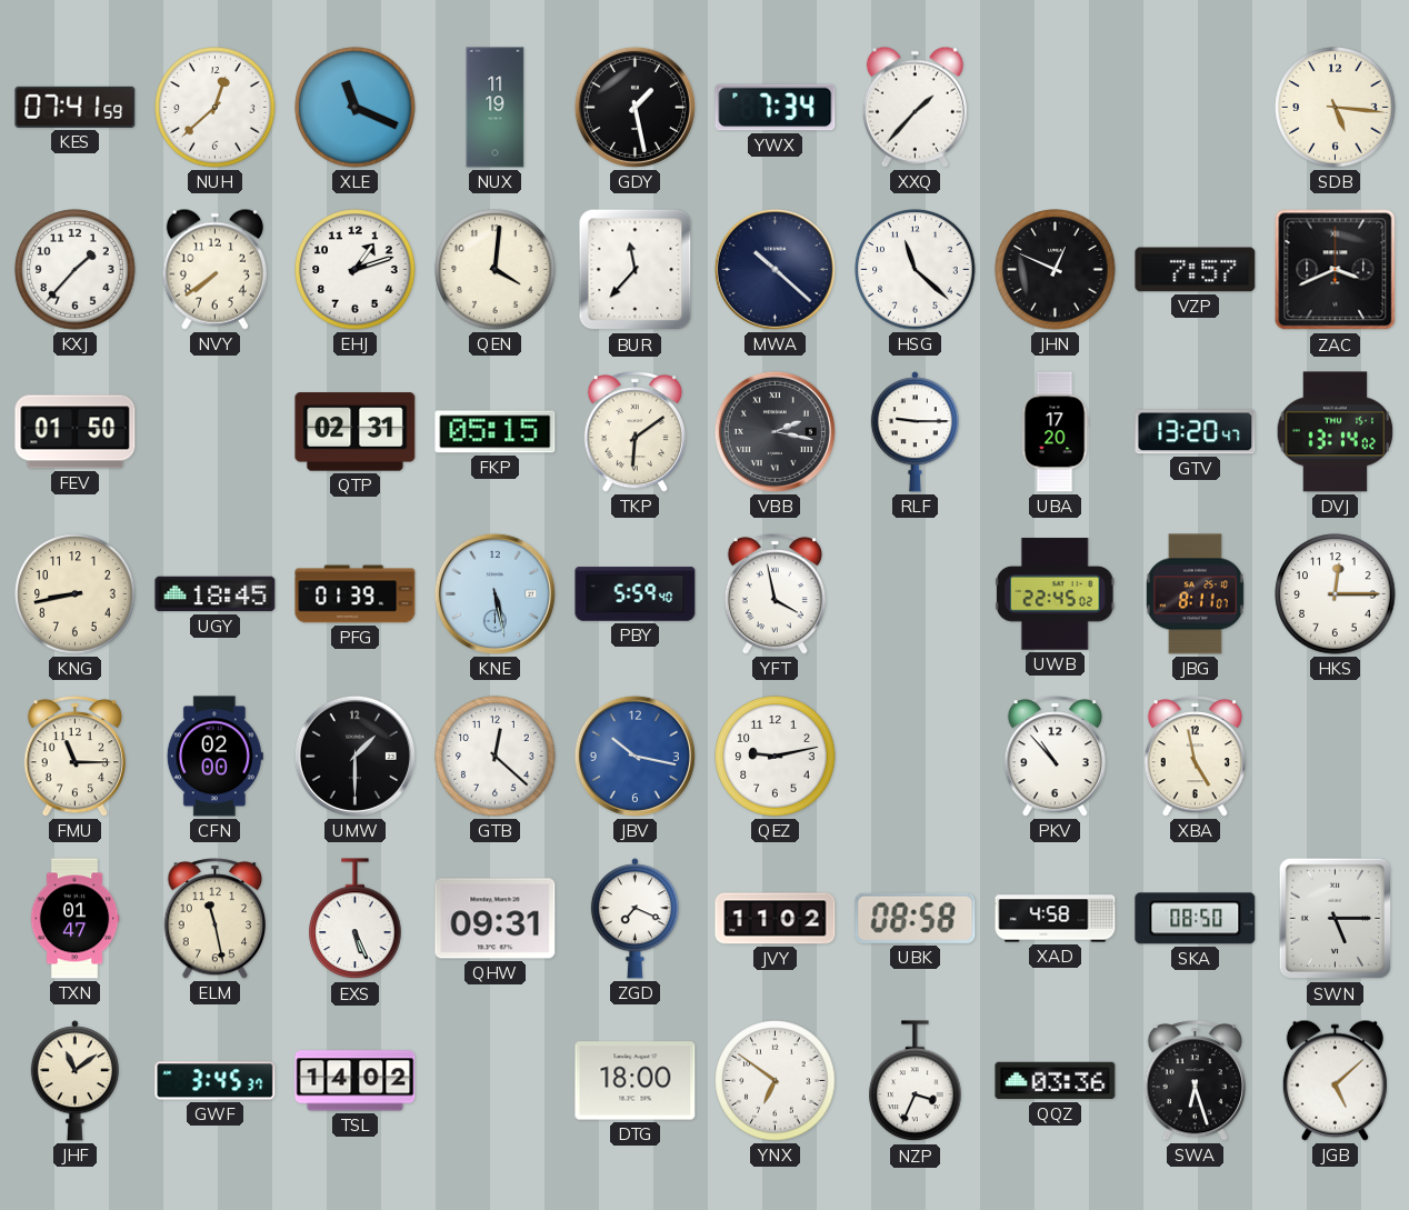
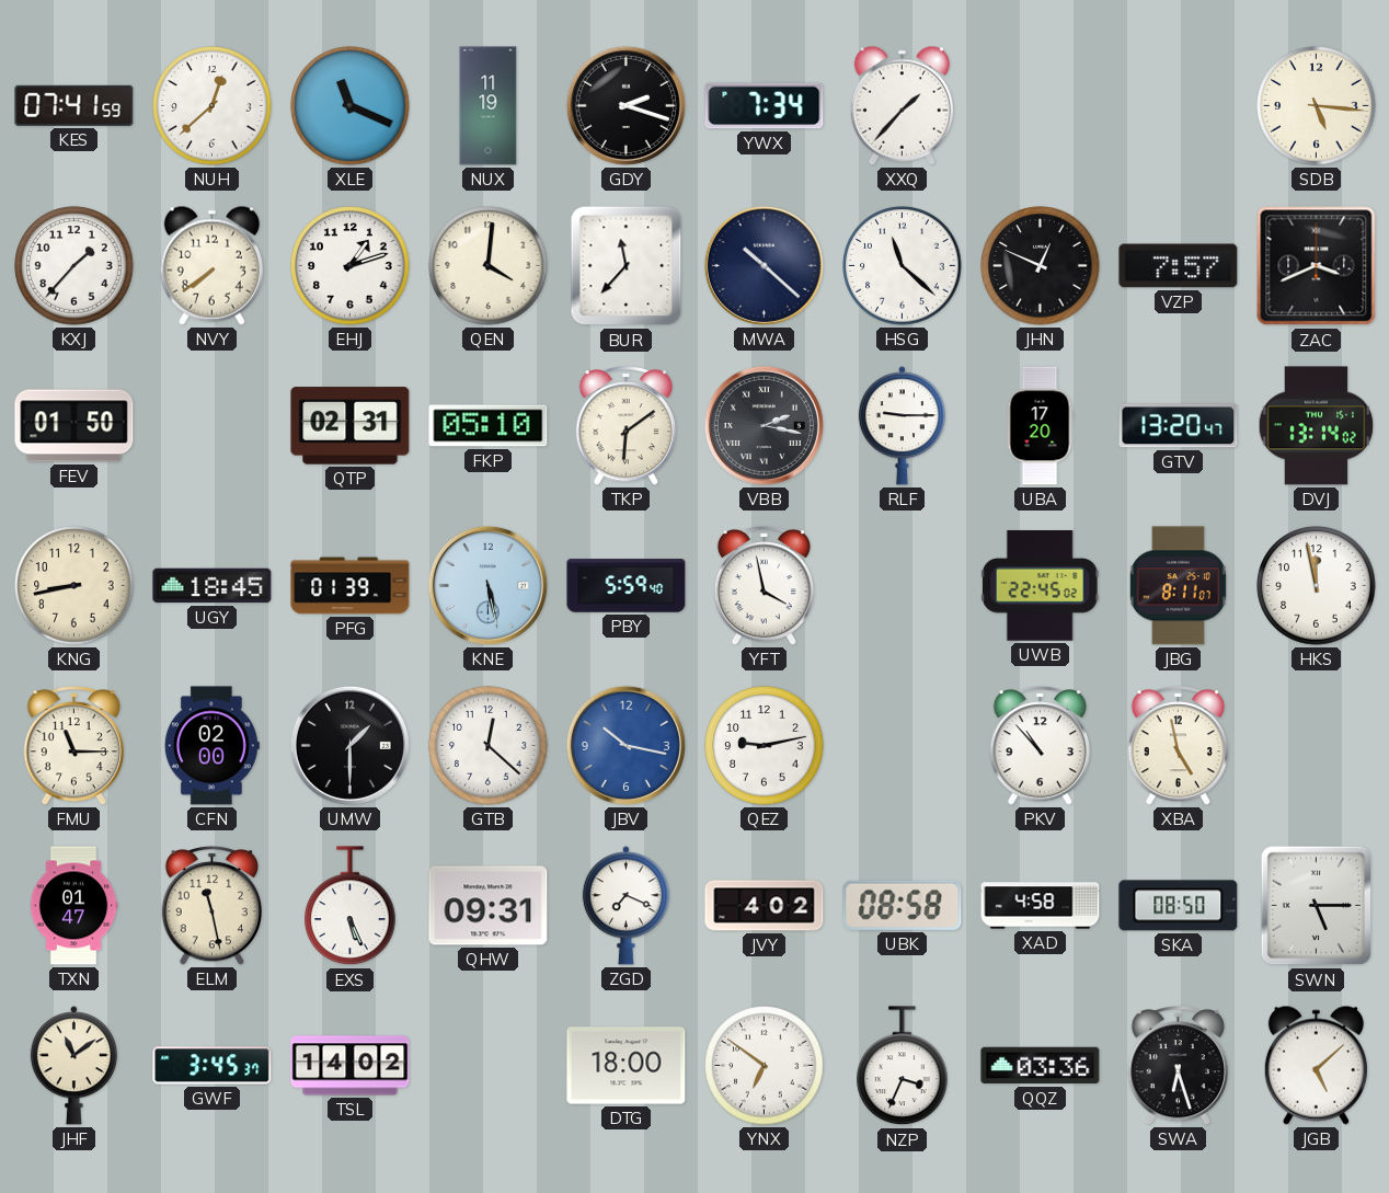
GDY: 1:28 -> 2:18
FKP: 05:15 -> 05:10
HKS: 12:15 -> 11:58
JVY: 11:02 -> 4:02
